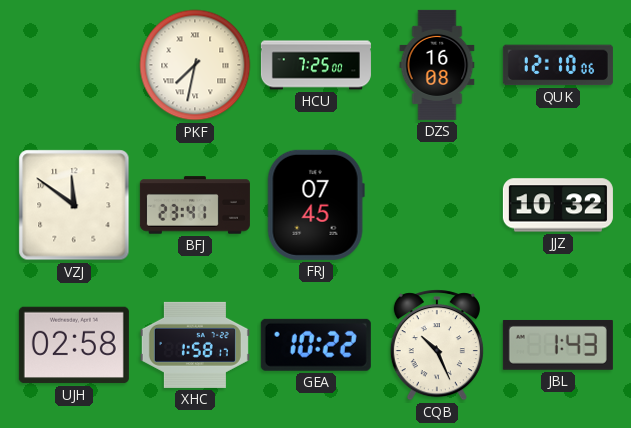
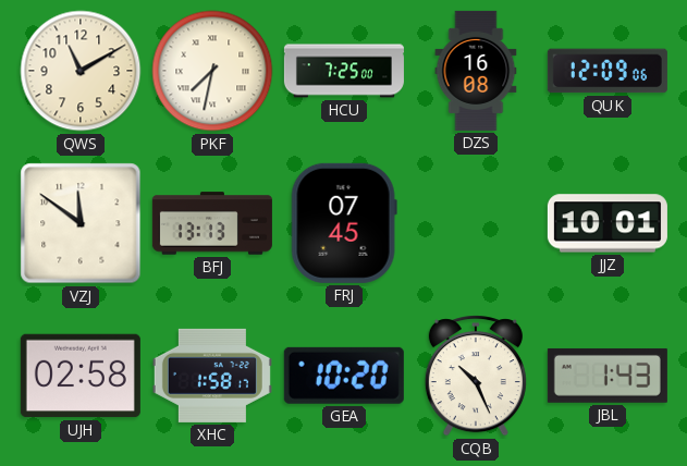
QWS: none -> 11:10
QUK: 12:10 -> 12:09
BFJ: 23:41 -> 13:13
JJZ: 10:32 -> 10:01
GEA: 10:22 -> 10:20
